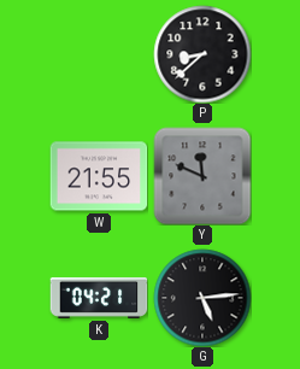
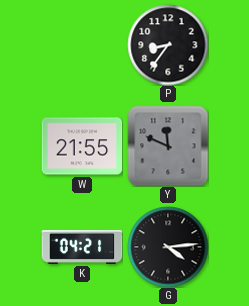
P: 8:38 -> 8:36
G: 5:14 -> 4:14
